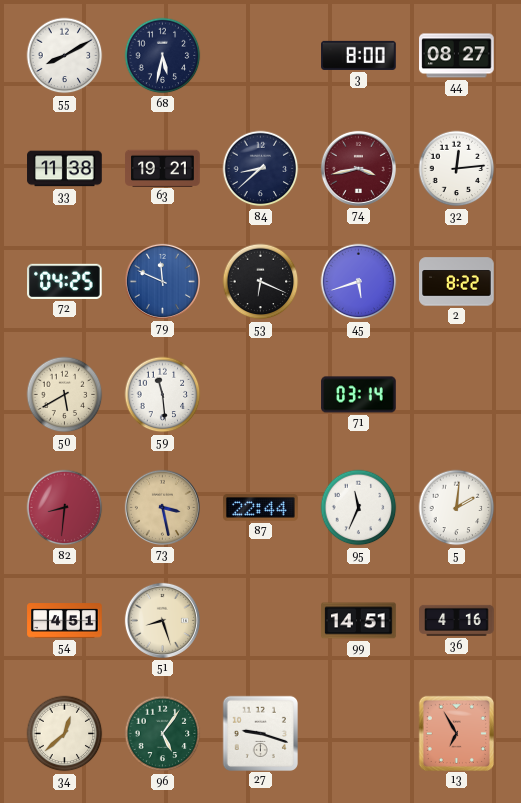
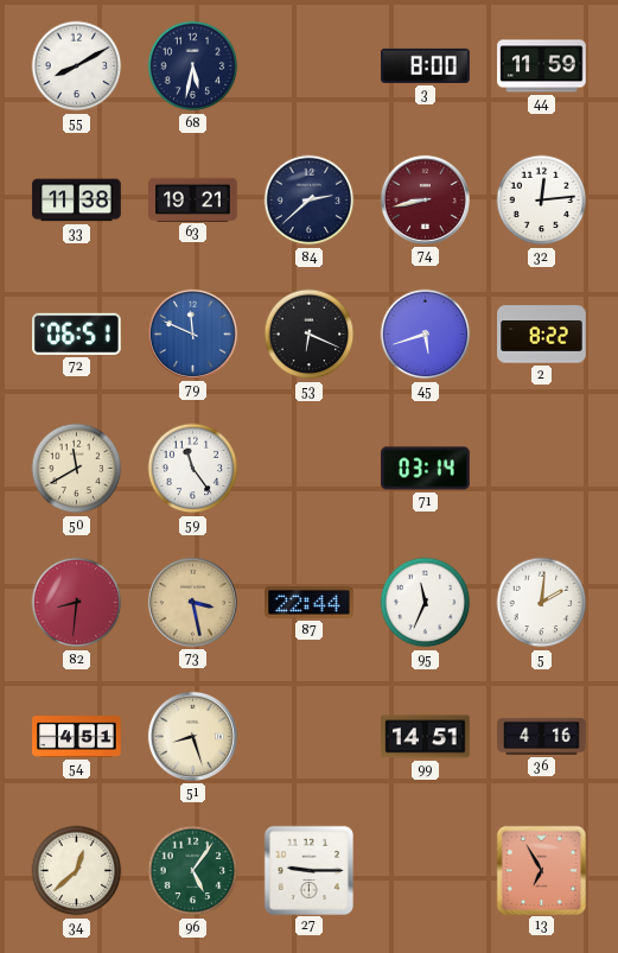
44: 08:27 -> 11:59
84: 8:38 -> 2:38
74: 3:43 -> 8:43
72: 04:25 -> 06:51
50: 5:40 -> 11:40
59: 11:29 -> 11:24
27: 9:18 -> 9:15
